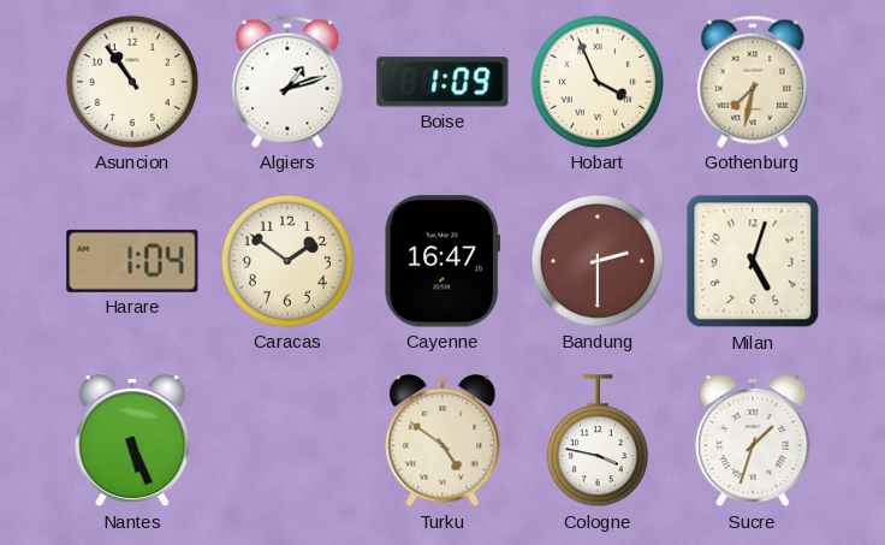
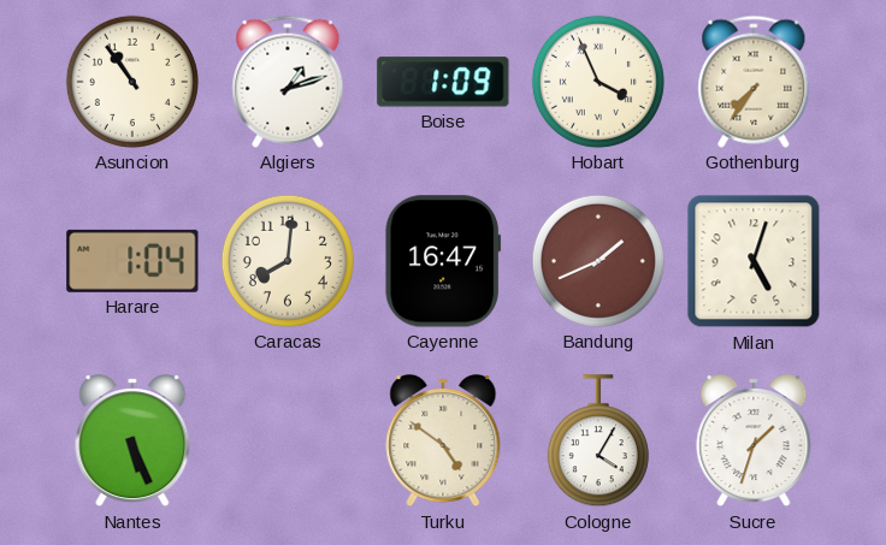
Gothenburg: 7:32 -> 7:36
Caracas: 1:51 -> 8:01
Bandung: 2:30 -> 1:41
Cologne: 3:47 -> 4:05
